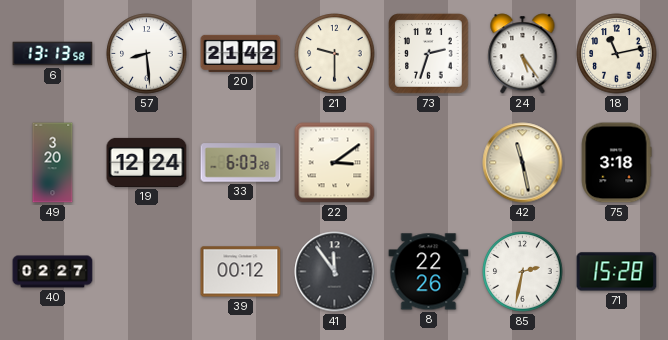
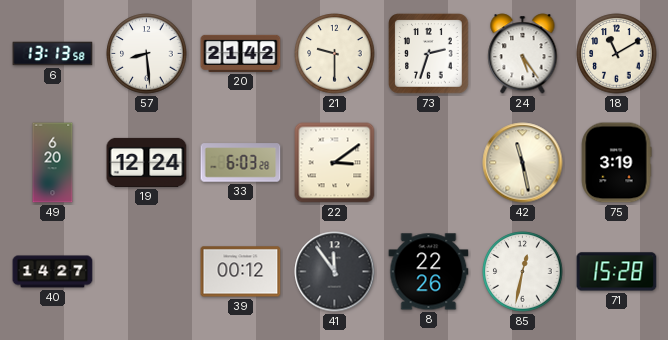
18: 11:13 -> 11:10
49: 3:20 -> 6:20
75: 3:18 -> 3:19
40: 02:27 -> 14:27
85: 2:32 -> 12:32
